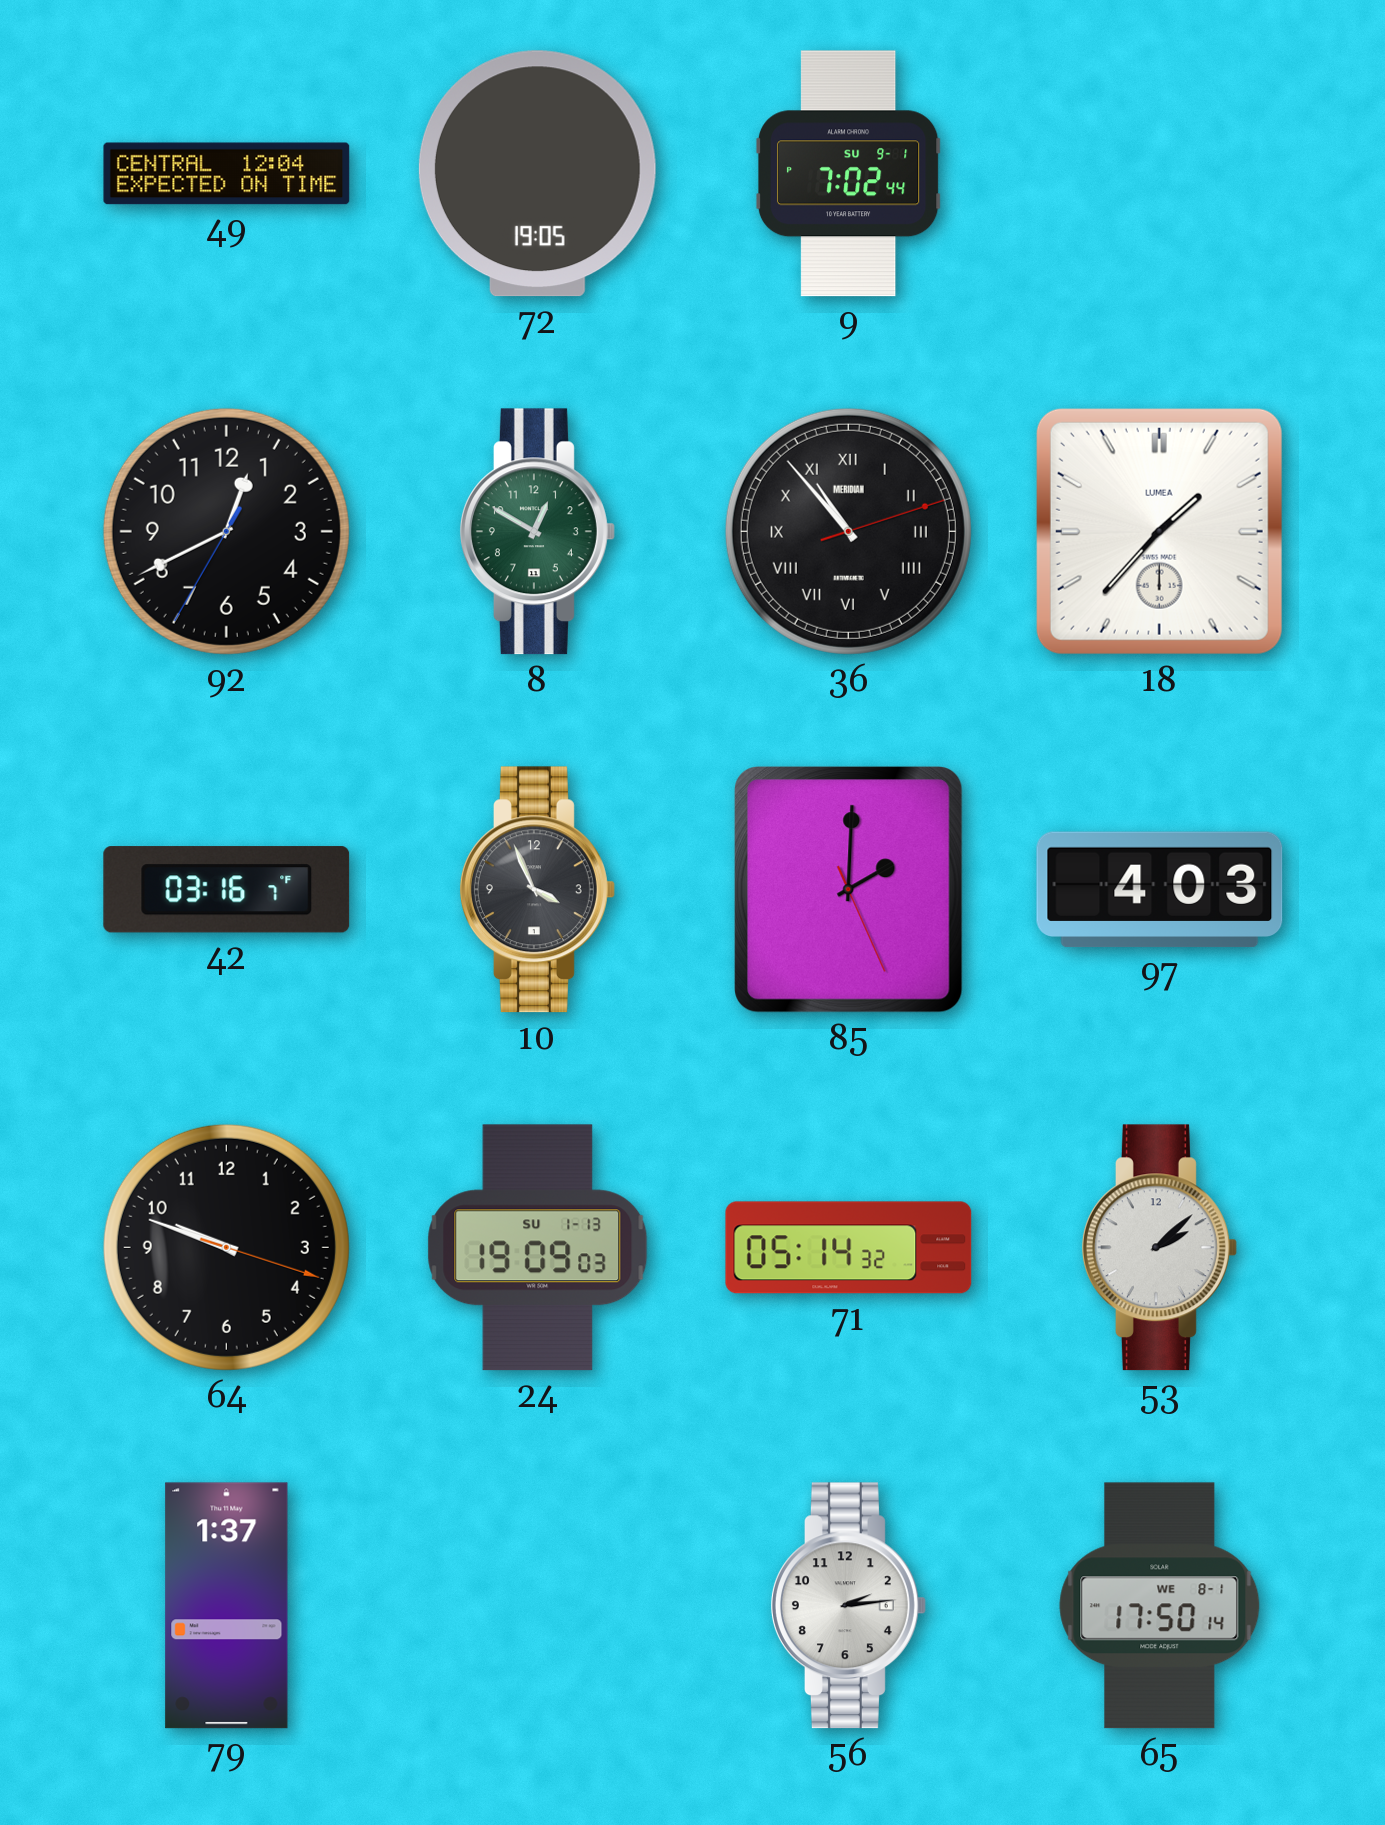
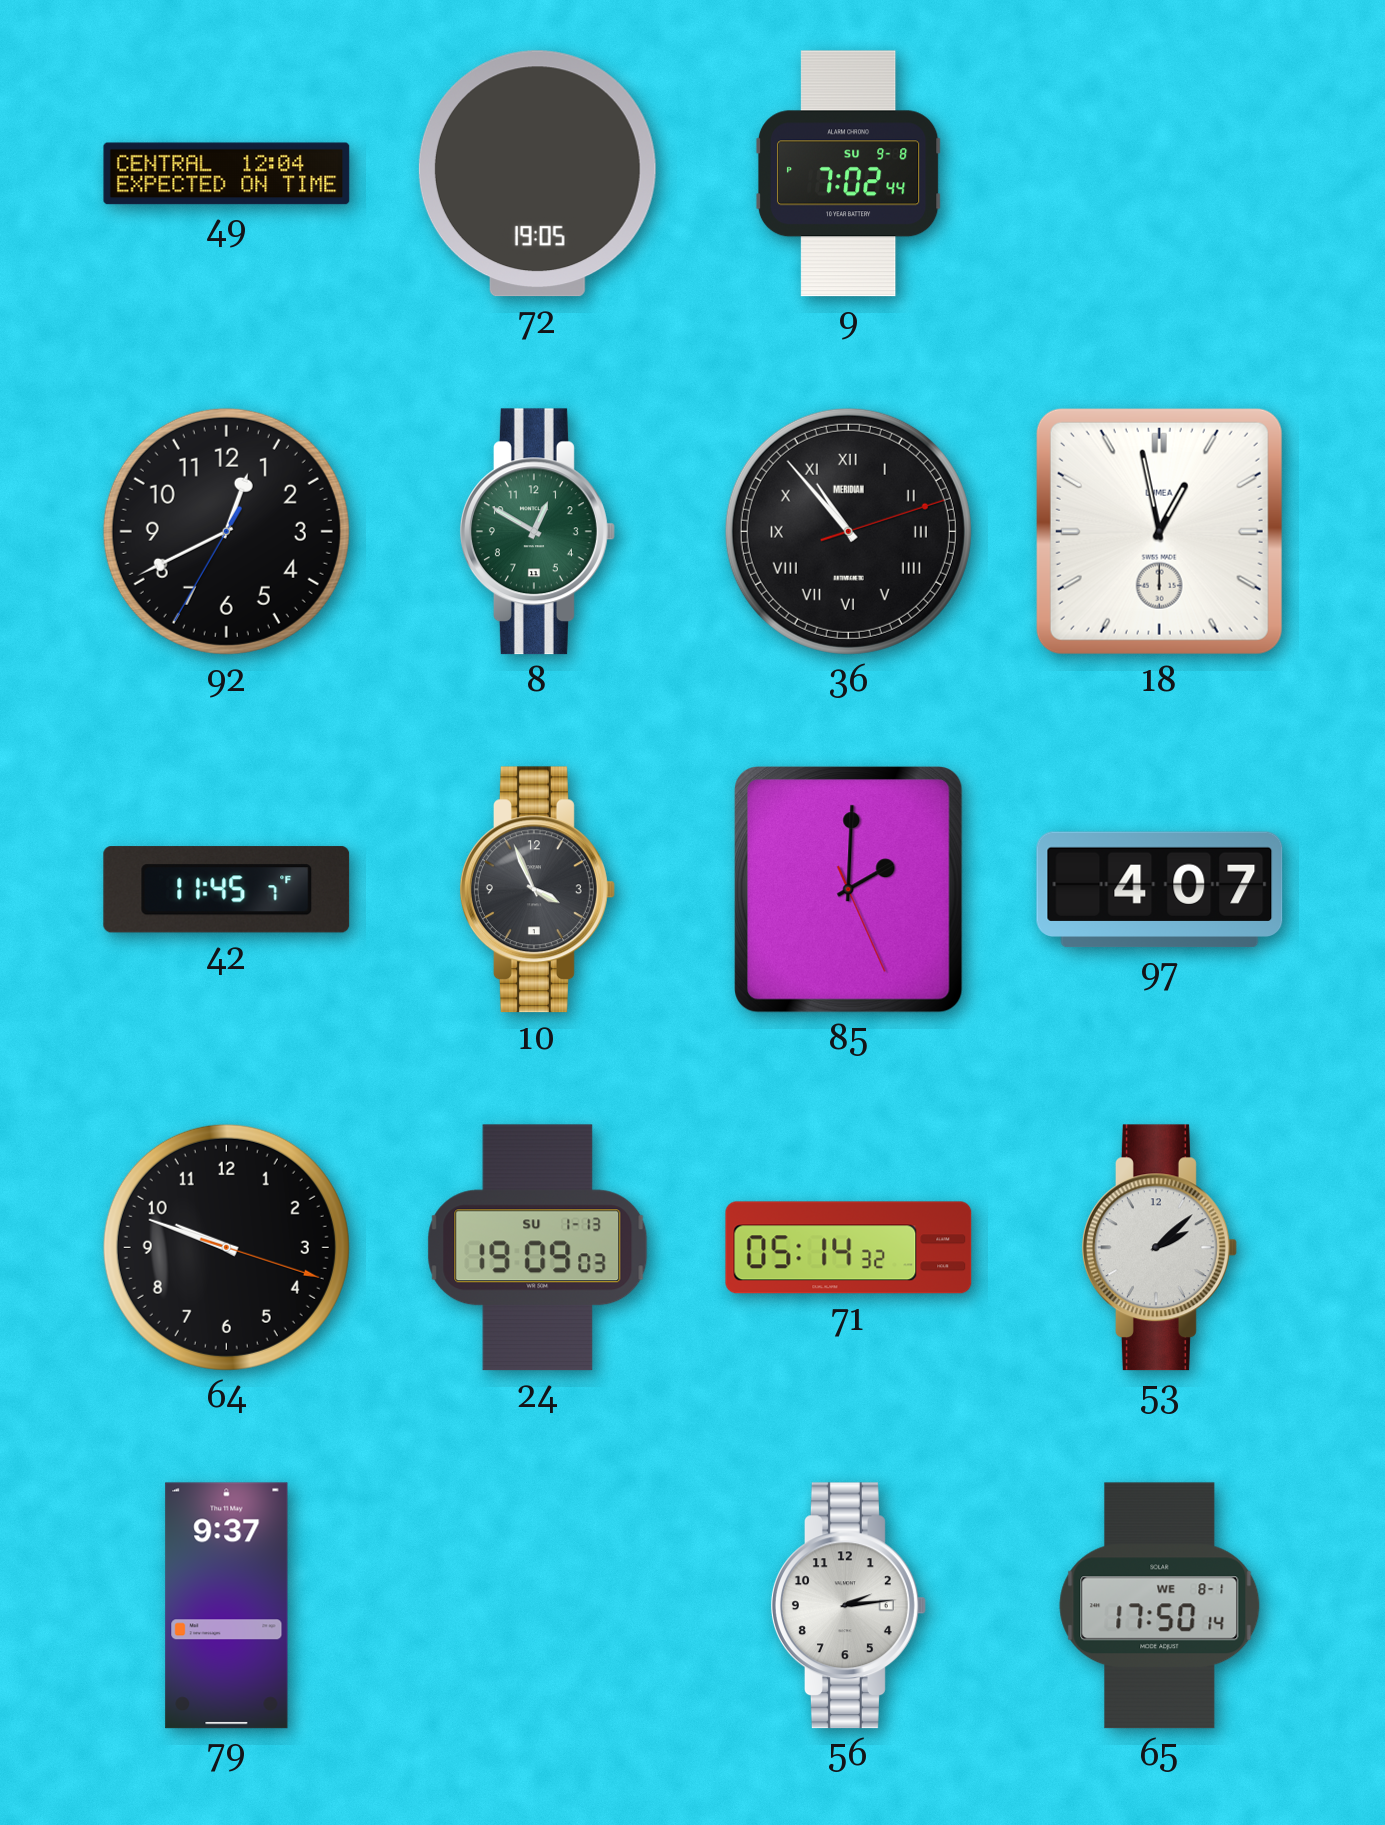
9 date: SU 9-1 -> SU 9-8
18: 1:37 -> 12:58
42: 03:16 -> 11:45
97: 4:03 -> 4:07
79: 1:37 -> 9:37
